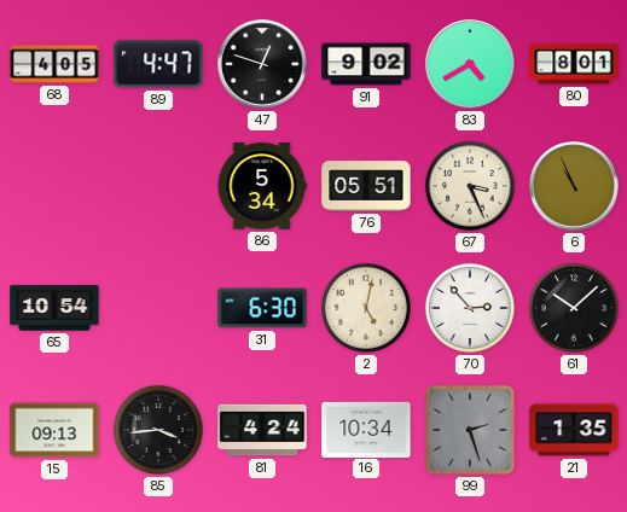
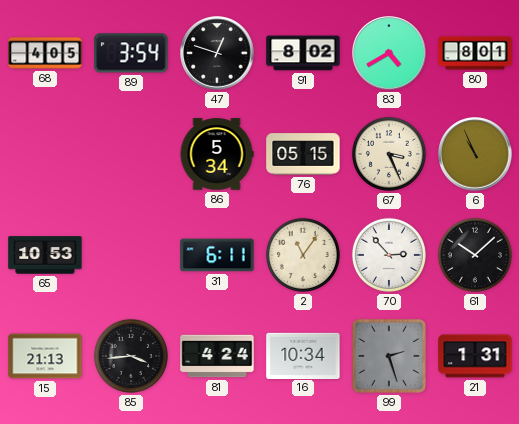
89: 4:47 -> 3:54
91: 9:02 -> 8:02
76: 05:51 -> 05:15
65: 10:54 -> 10:53
31: 6:30 -> 6:11
2: 5:02 -> 11:06
15: 09:13 -> 21:13
21: 1:35 -> 1:31
